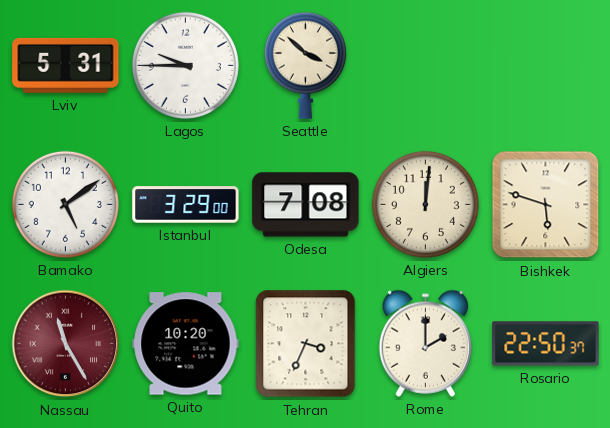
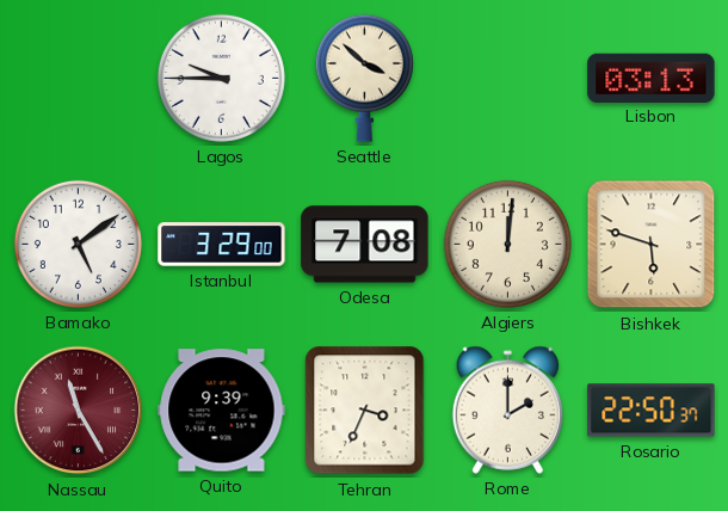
Lviv: 5:31 -> none
Lisbon: none -> 03:13
Quito: 10:20 -> 9:39
